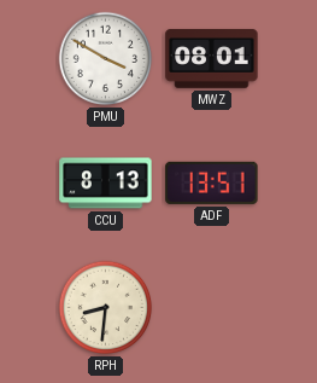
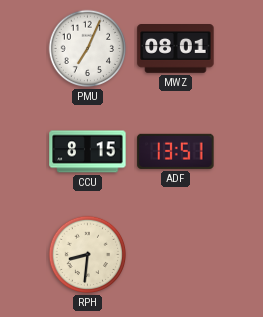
PMU: 3:50 -> 7:04
CCU: 8:13 -> 8:15
